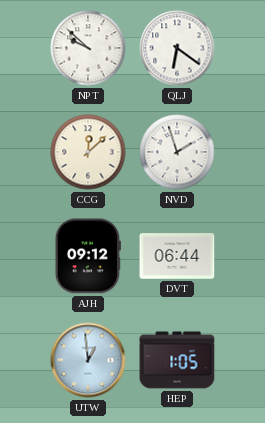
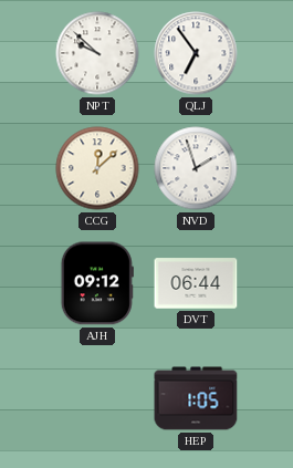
QLJ: 6:21 -> 6:54
UTW: 12:59 -> none
